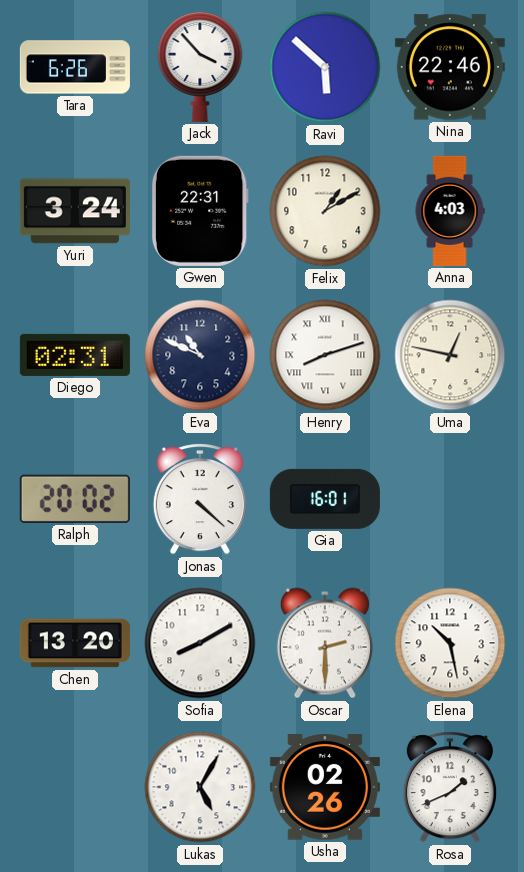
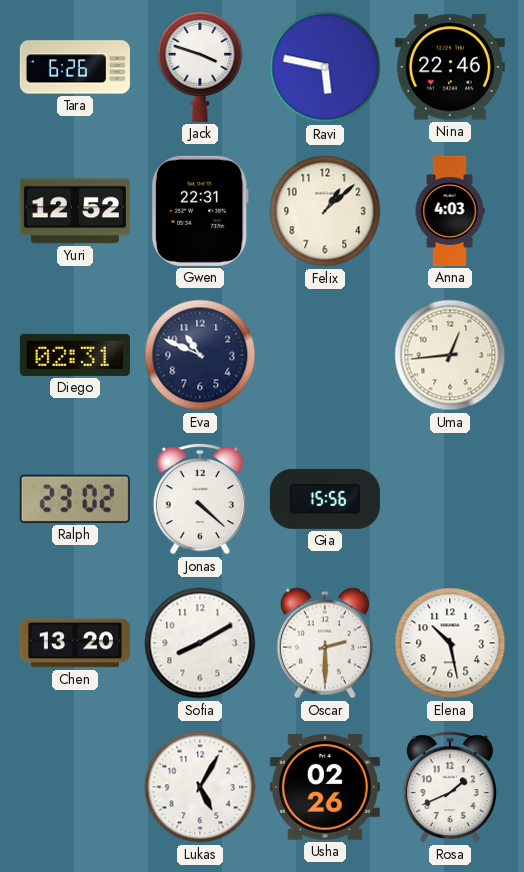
Jack: 3:53 -> 3:48
Ravi: 5:52 -> 5:47
Yuri: 3:24 -> 12:52
Felix: 1:10 -> 1:08
Henry: 8:12 -> none
Uma: 12:47 -> 12:44
Ralph: 20:02 -> 23:02
Gia: 16:01 -> 15:56
